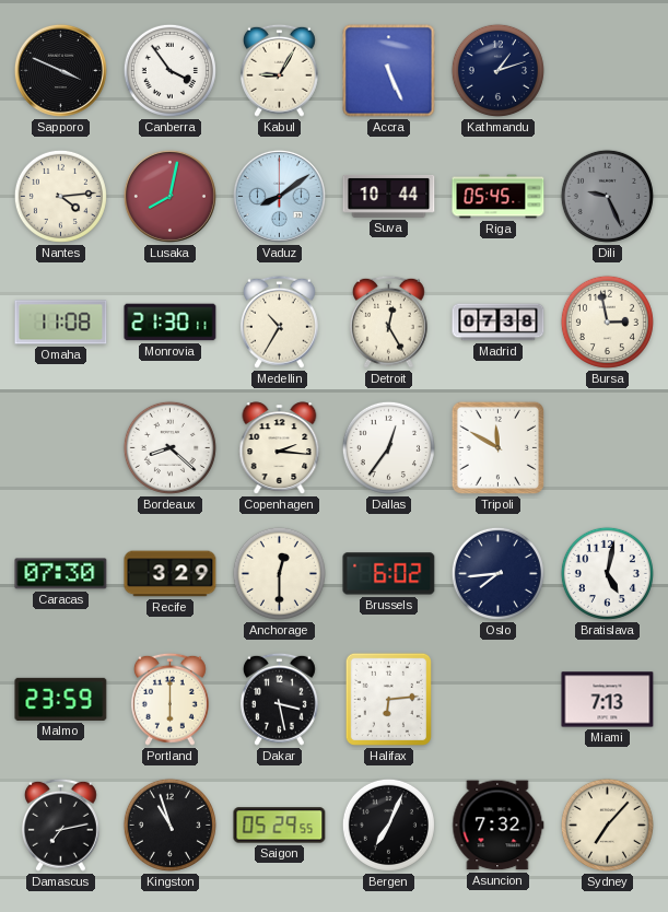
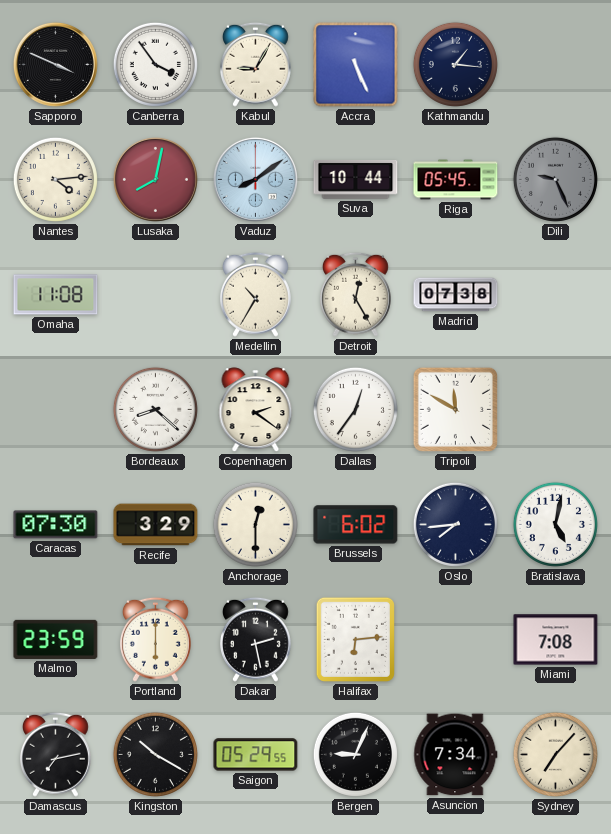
Kathmandu: 1:12 -> 1:16
Monrovia: 21:30 -> none
Bursa: 2:58 -> none
Copenhagen: 2:16 -> 2:21
Dakar: 3:28 -> 2:28
Miami: 7:13 -> 7:08
Kingston: 10:57 -> 10:20
Bergen: 7:04 -> 9:04
Asuncion: 7:32 -> 7:34
